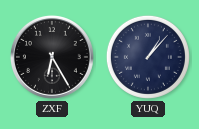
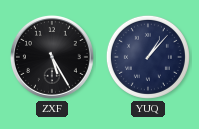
ZXF: 6:25 -> 5:25
